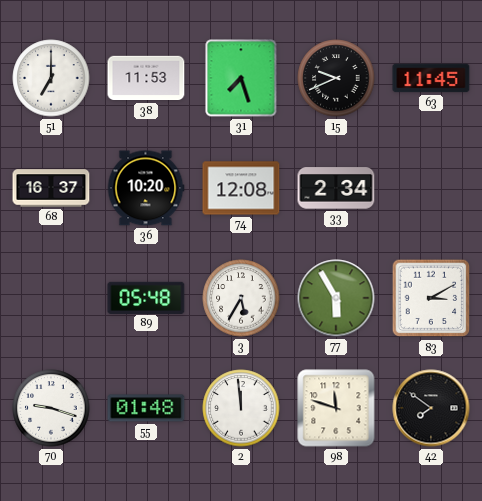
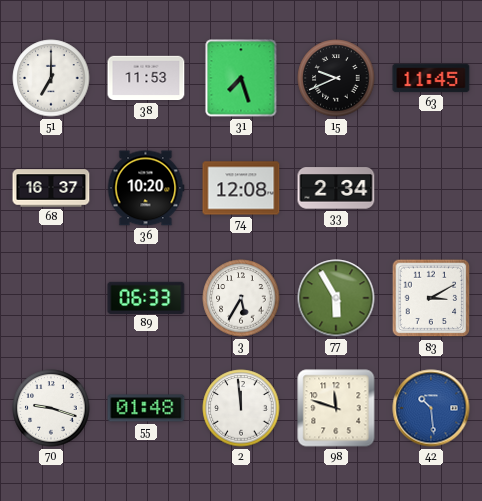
89: 05:48 -> 06:33
42: 7:51 -> 10:29
42 dial: black -> blue
